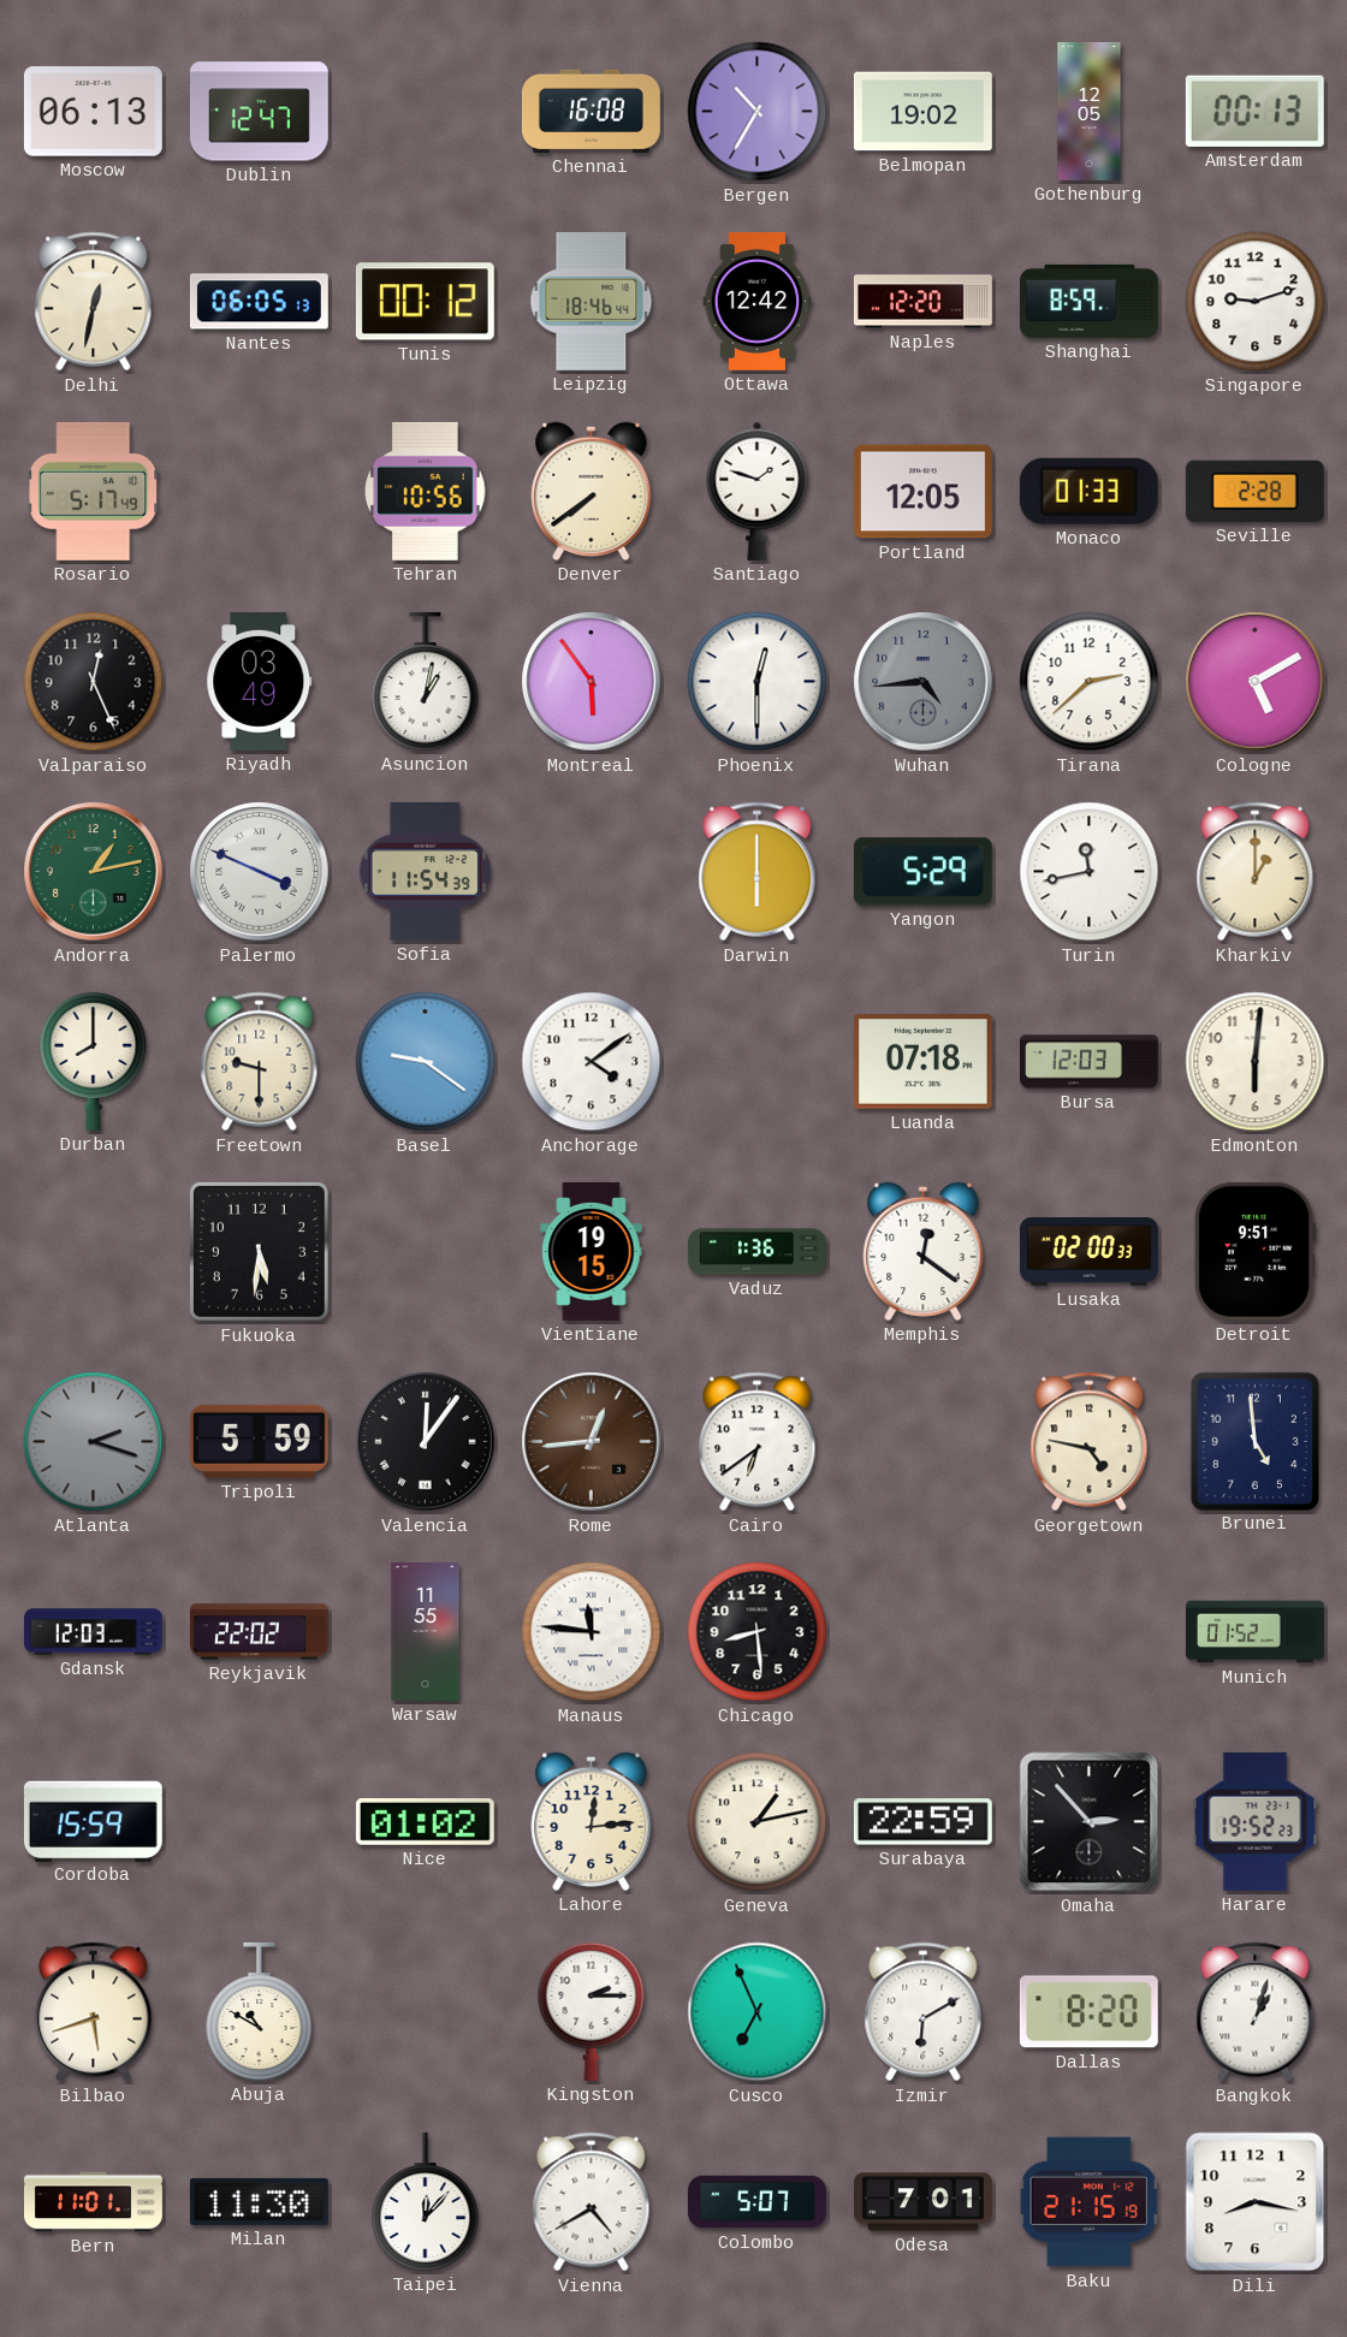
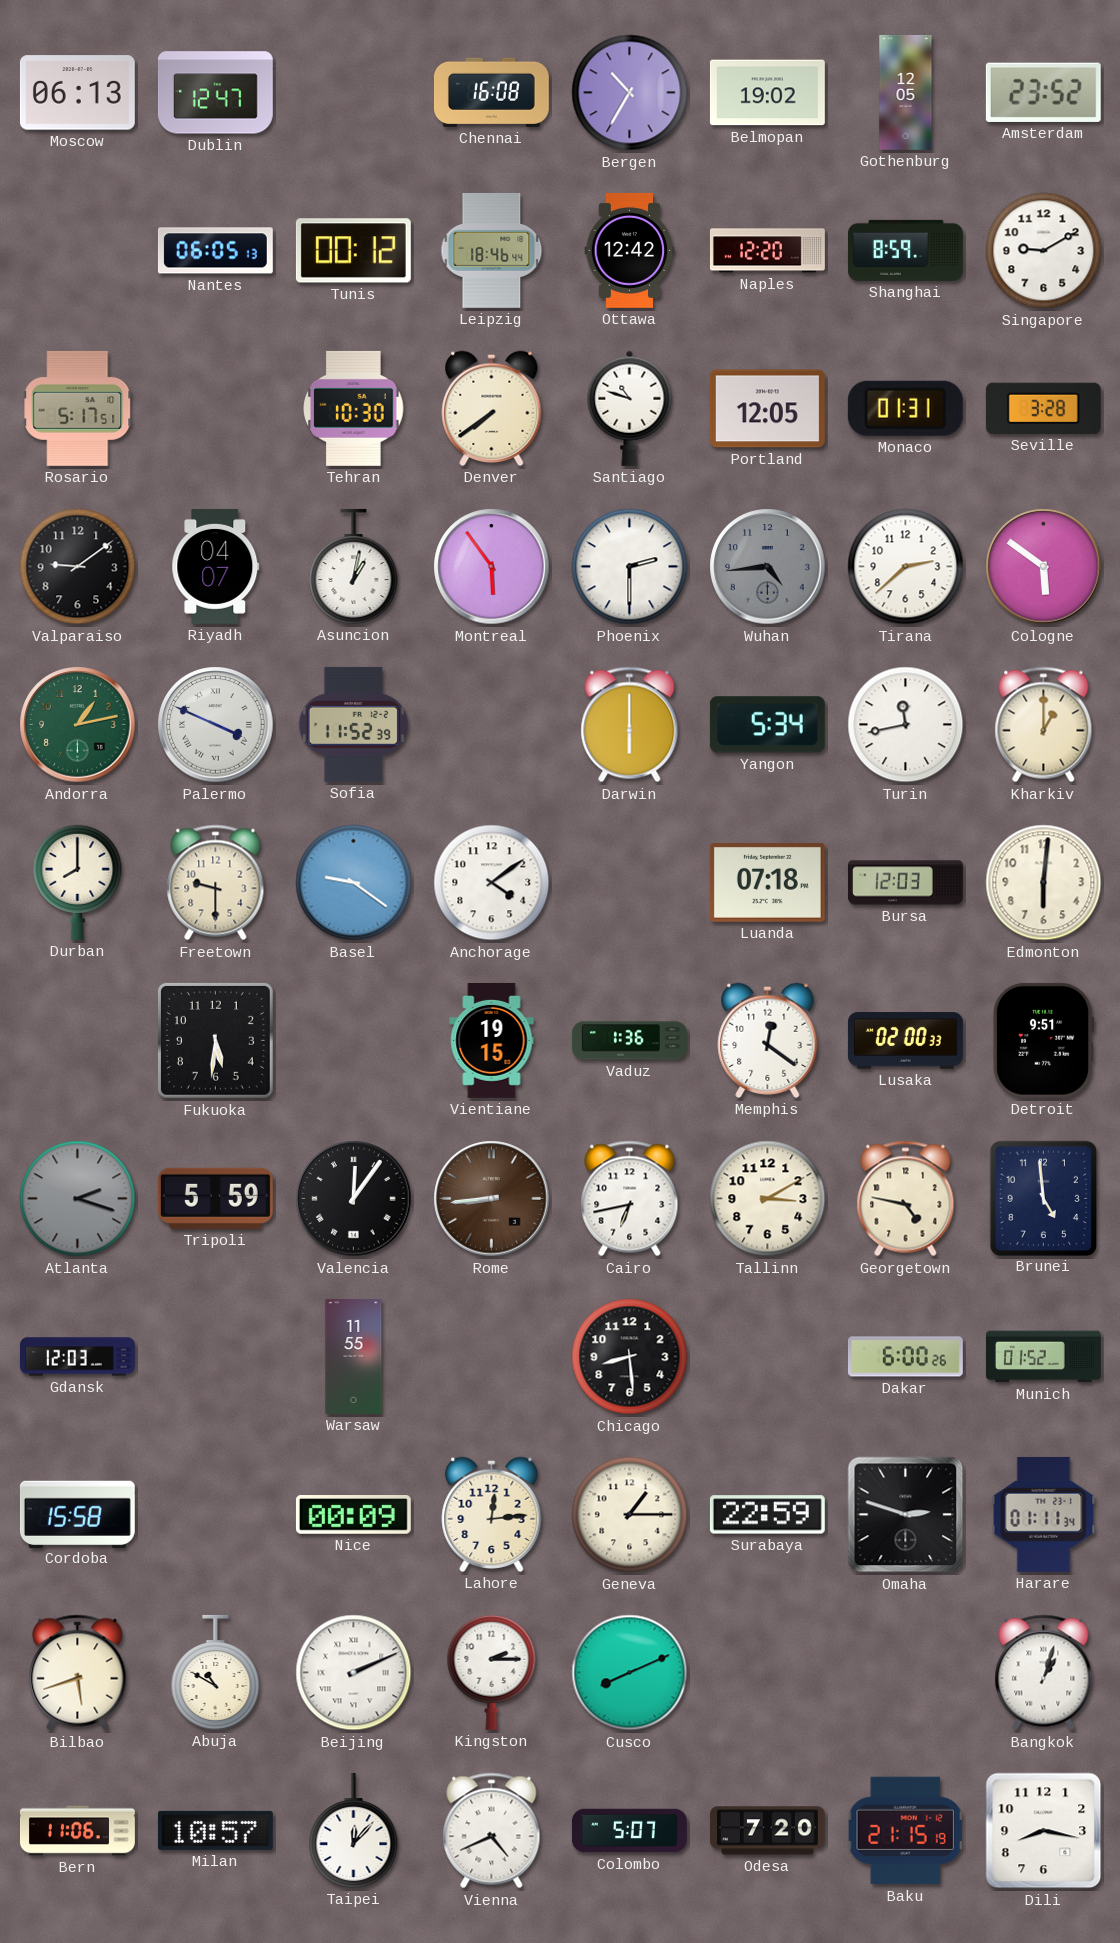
Amsterdam: 00:13 -> 23:52
Delhi: 12:32 -> none
Singapore: 9:12 -> 9:10
Rosario: 5:17:49 -> 5:17:51
Tehran: 10:56 -> 10:30
Santiago: 1:48 -> 10:48
Monaco: 01:33 -> 01:31
Seville: 2:28 -> 3:28
Valparaiso: 12:26 -> 9:09
Riyadh: 03:49 -> 04:07
Phoenix: 12:30 -> 2:30
Cologne: 5:10 -> 5:51
Sofia: 11:54 -> 11:52
Yangon: 5:29 -> 5:34
Rome: 12:44 -> 8:44
Cairo: 6:39 -> 6:43
Tallinn: none -> 3:10
Reykjavik: 22:02 -> none
Manaus: 11:46 -> none
Dakar: none -> 6:00
Cordoba: 15:59 -> 15:58
Nice: 01:02 -> 00:09
Geneva: 1:13 -> 1:15
Omaha: 2:53 -> 2:48
Harare: 19:52 -> 01:11
Beijing: none -> 2:11
Cusco: 6:56 -> 8:11
Izmir: 6:10 -> none
Dallas: 8:20 -> none
Bern: 11:01 -> 11:06
Milan: 11:30 -> 10:57
Vienna: 4:40 -> 4:41
Odesa: 7:01 -> 7:20
